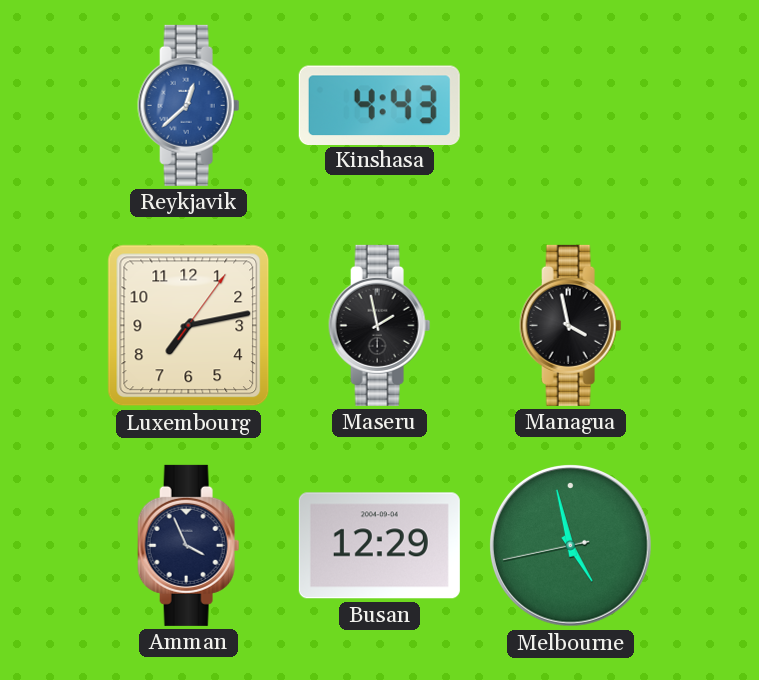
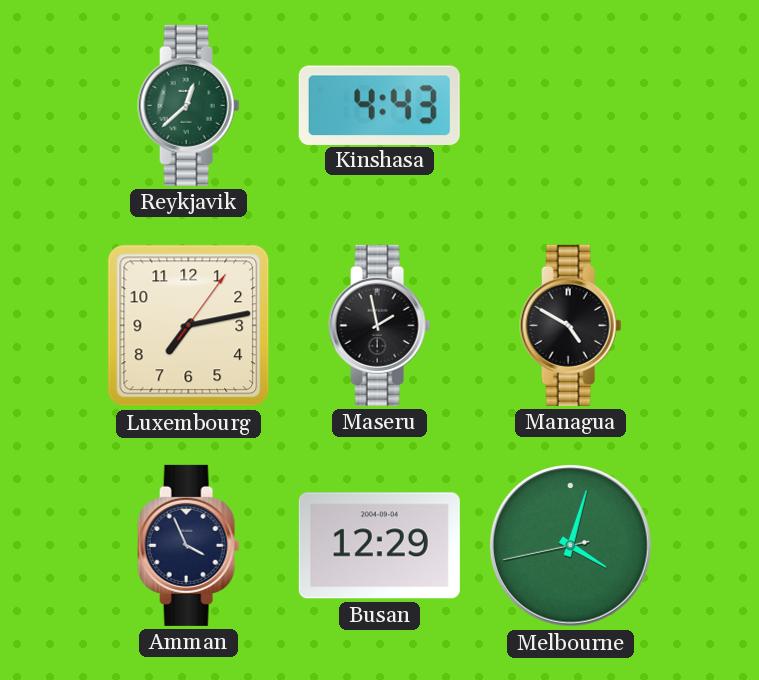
Reykjavik dial: blue -> green
Managua: 3:58 -> 4:50
Melbourne: 4:57 -> 4:02
